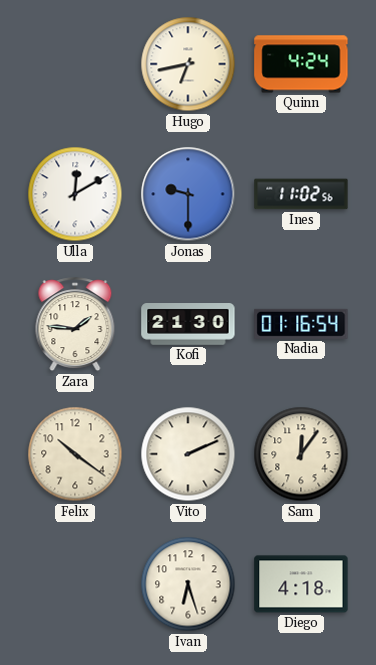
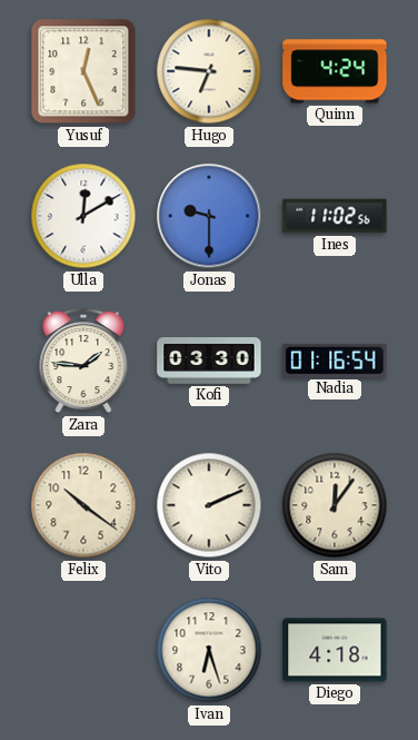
Yusuf: none -> 12:26
Hugo: 6:43 -> 6:46
Kofi: 21:30 -> 03:30
